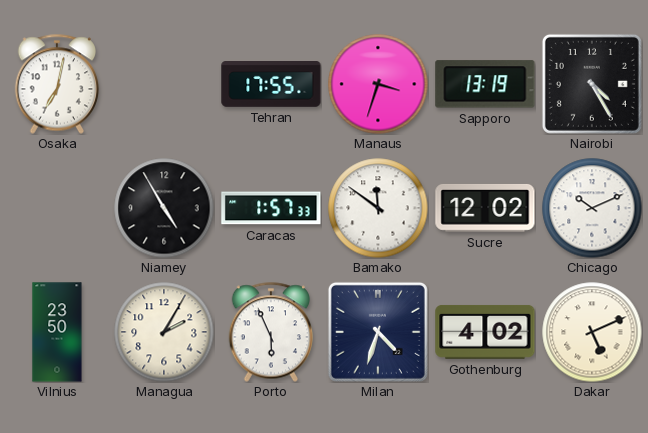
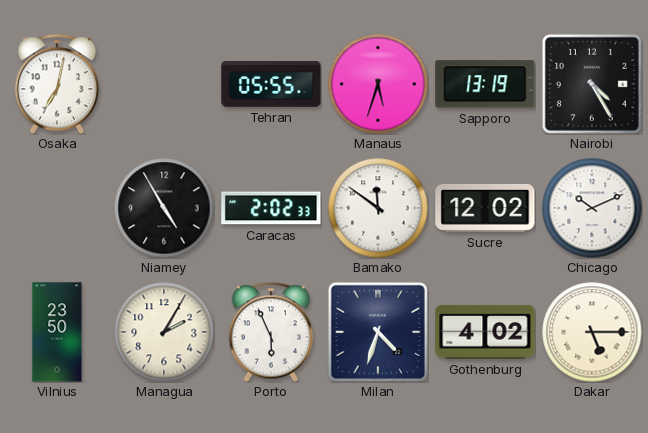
Tehran: 17:55 -> 05:55
Manaus: 3:33 -> 5:33
Caracas: 1:57 -> 2:02
Dakar: 5:11 -> 5:15
